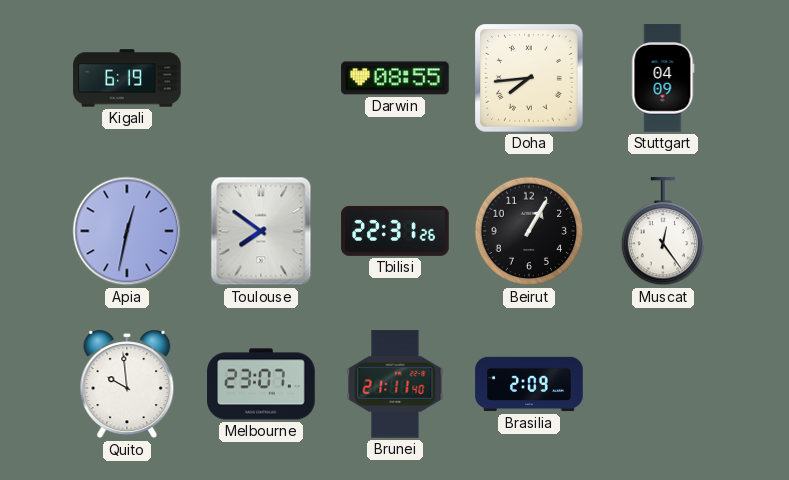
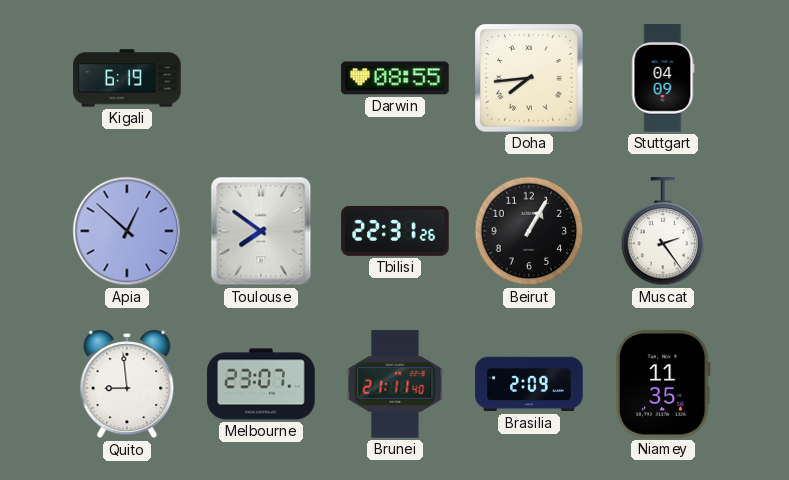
Apia: 12:32 -> 12:52
Muscat: 12:24 -> 2:24
Quito: 9:59 -> 8:59
Niamey: none -> 11:35
